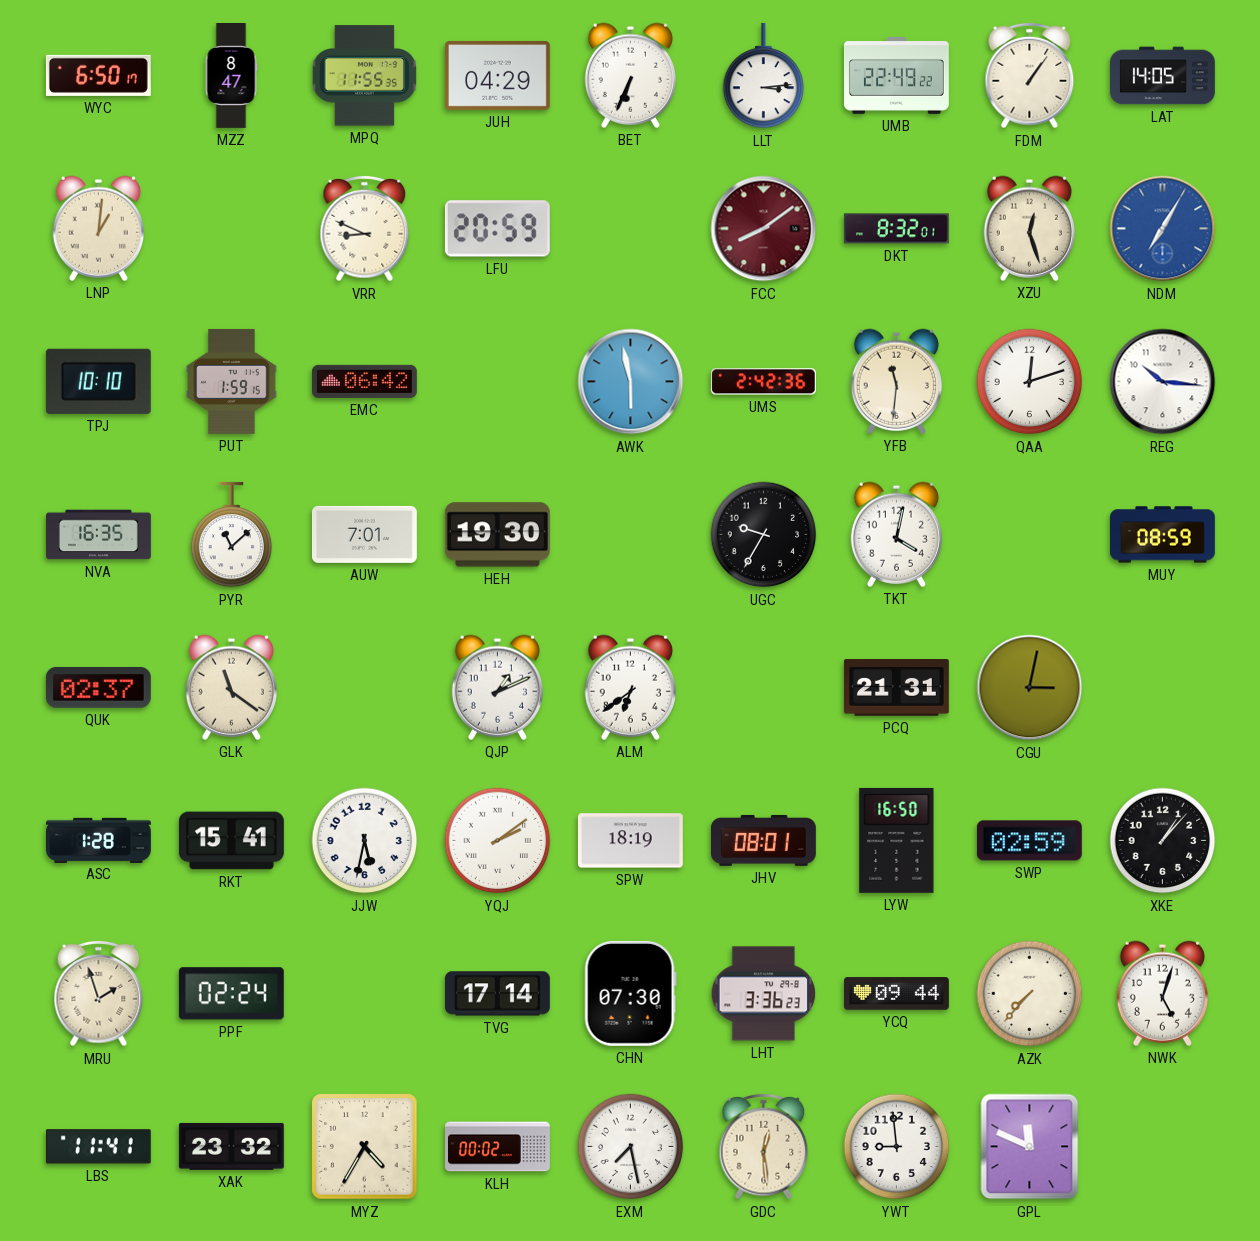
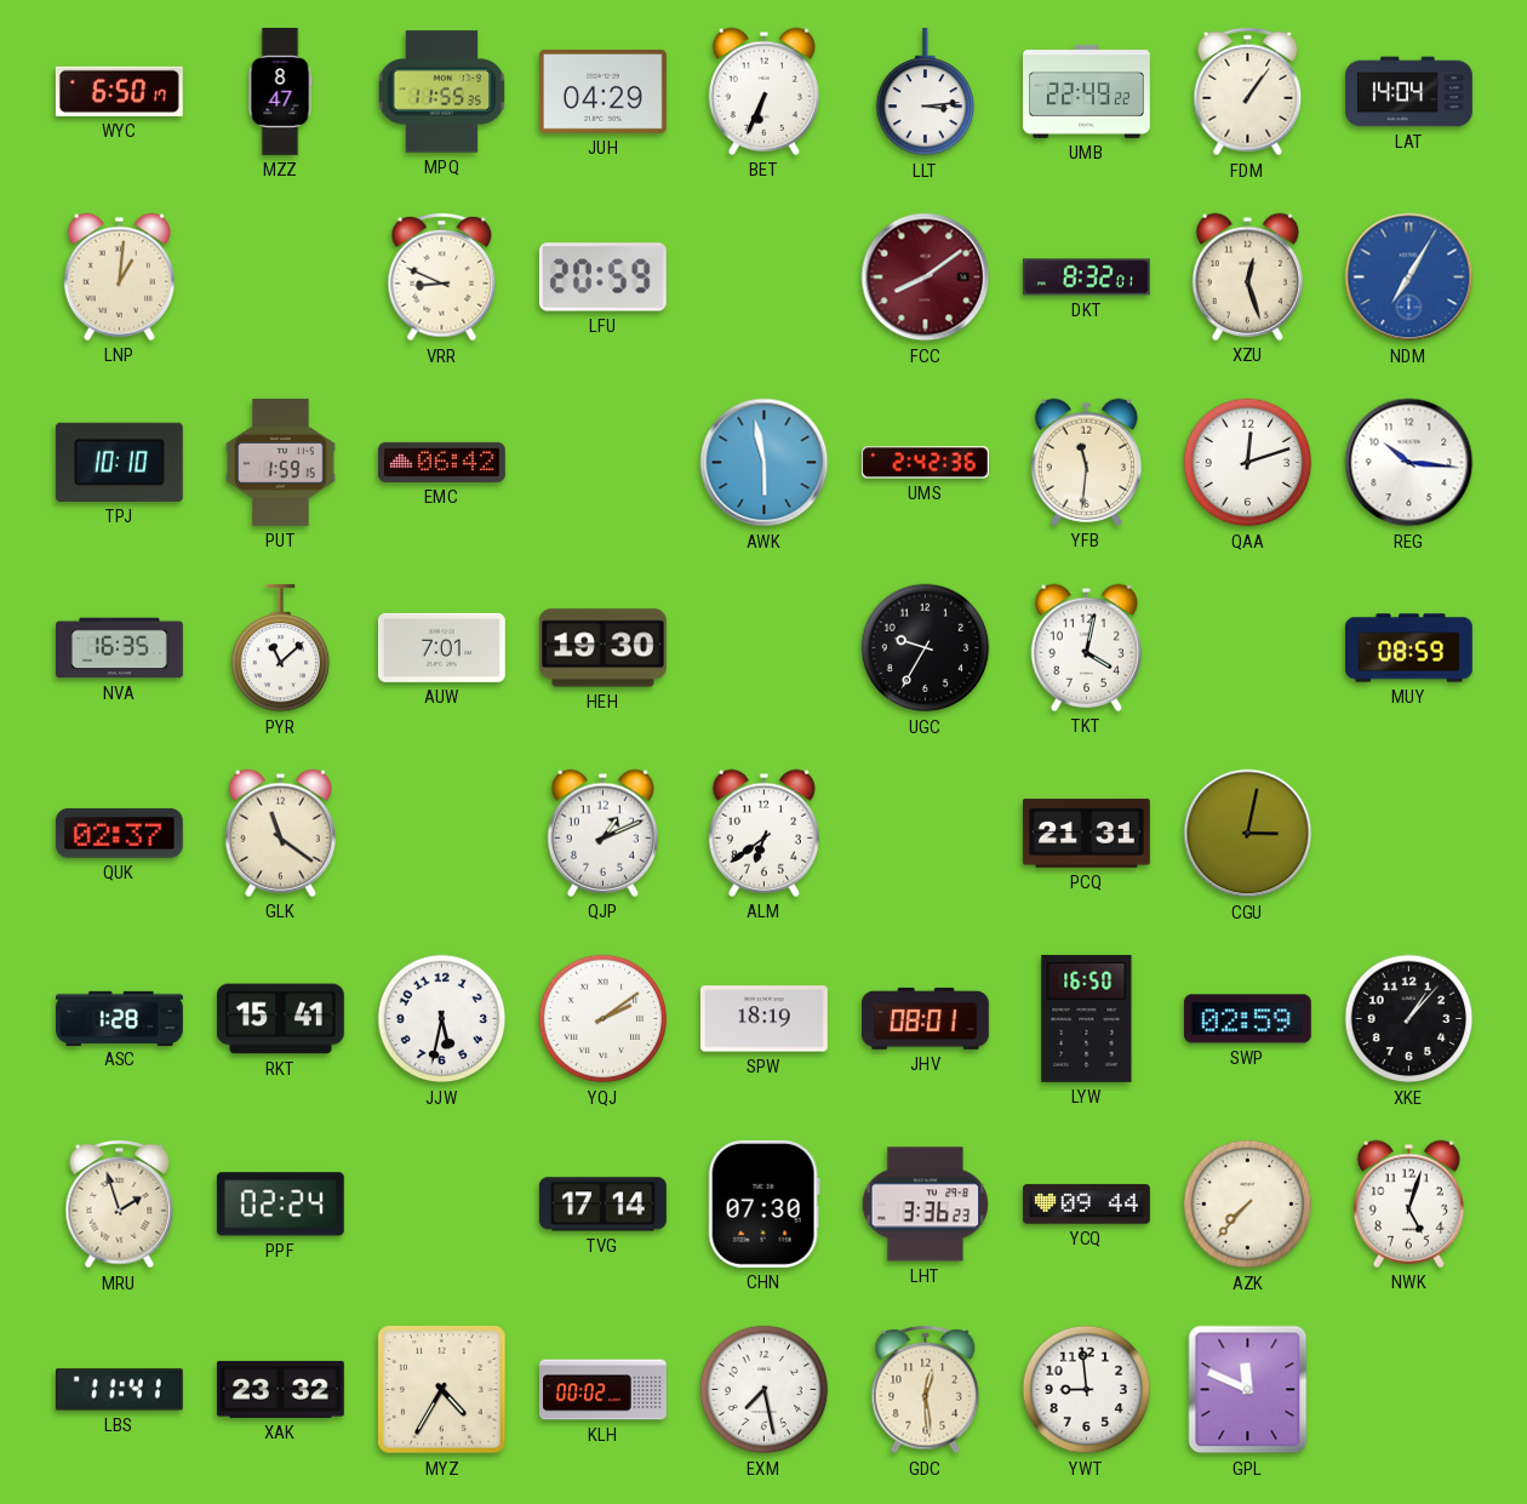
LAT: 14:05 -> 14:04
